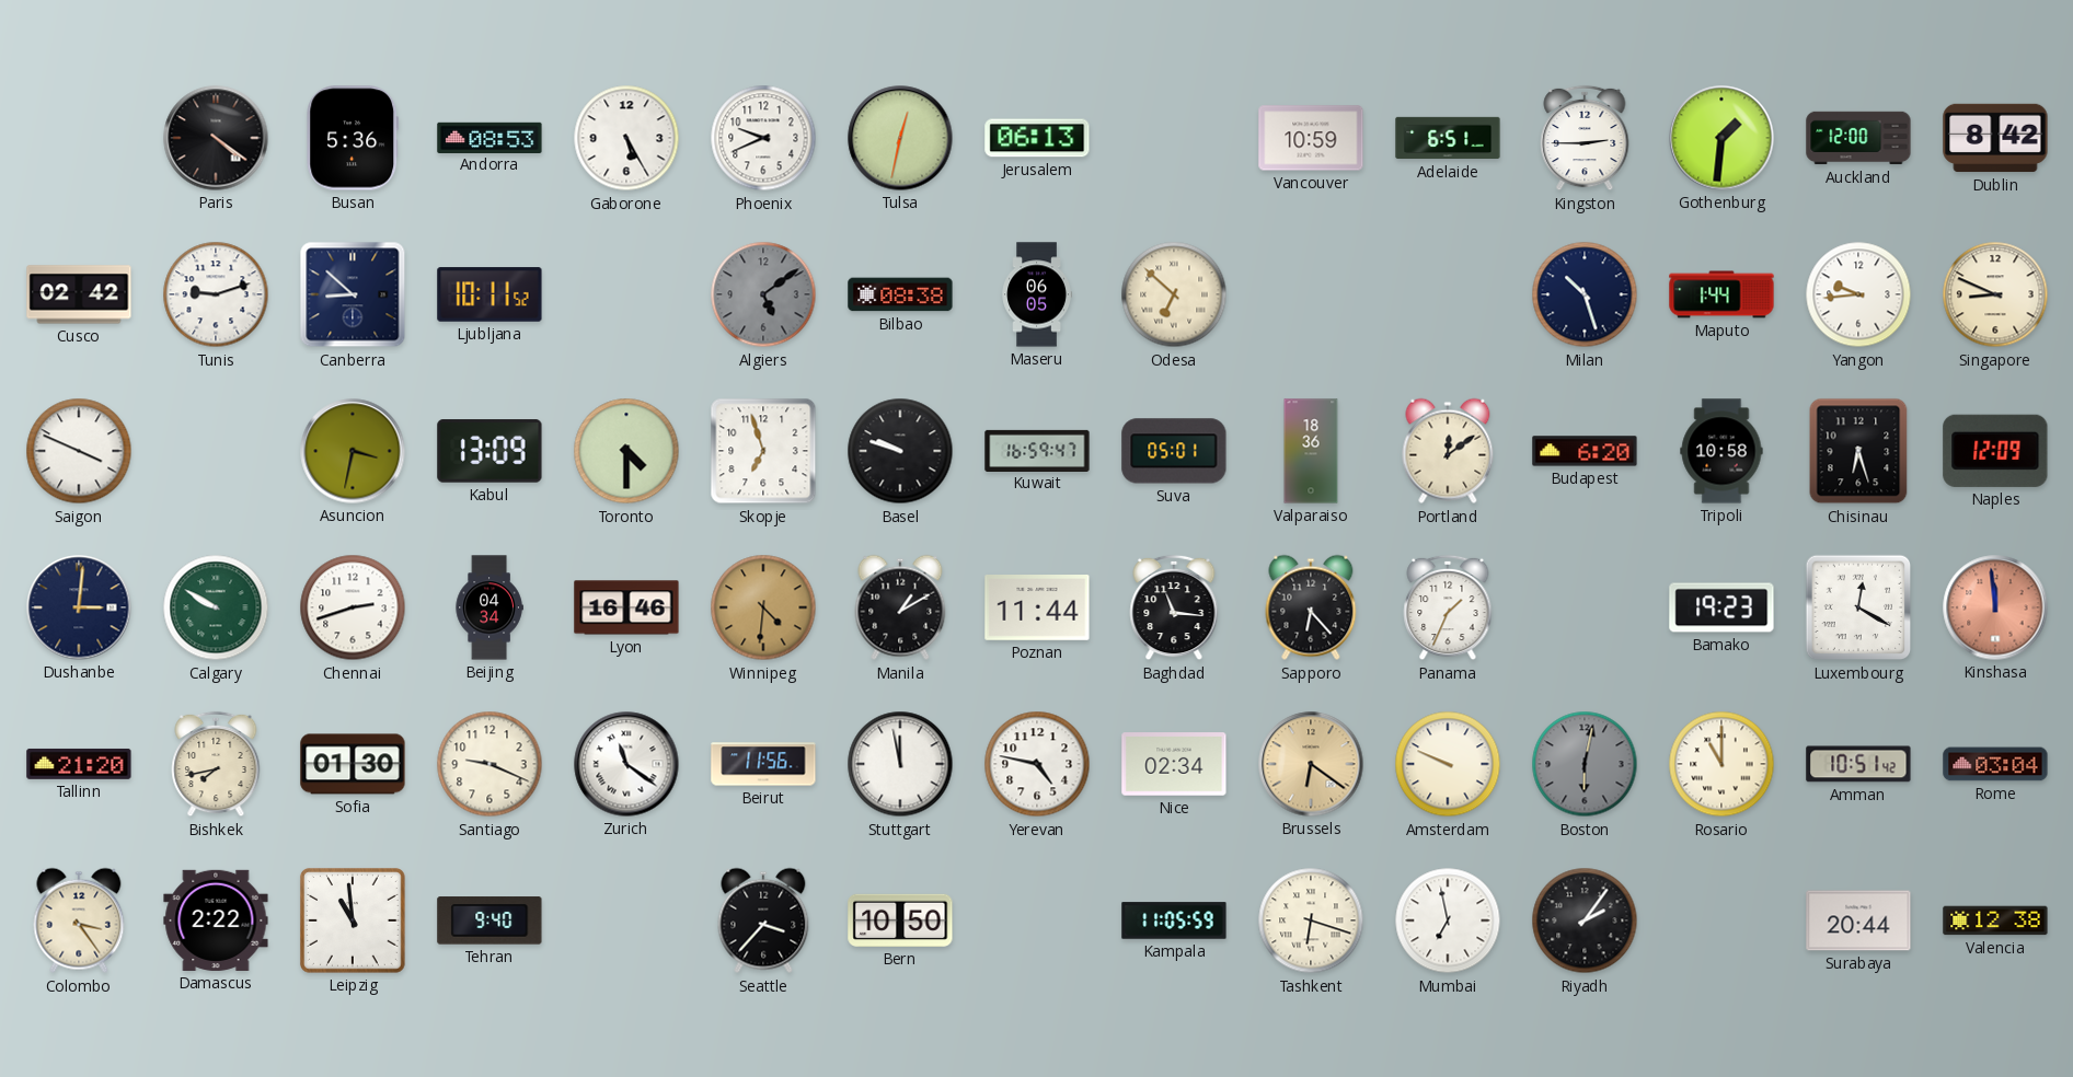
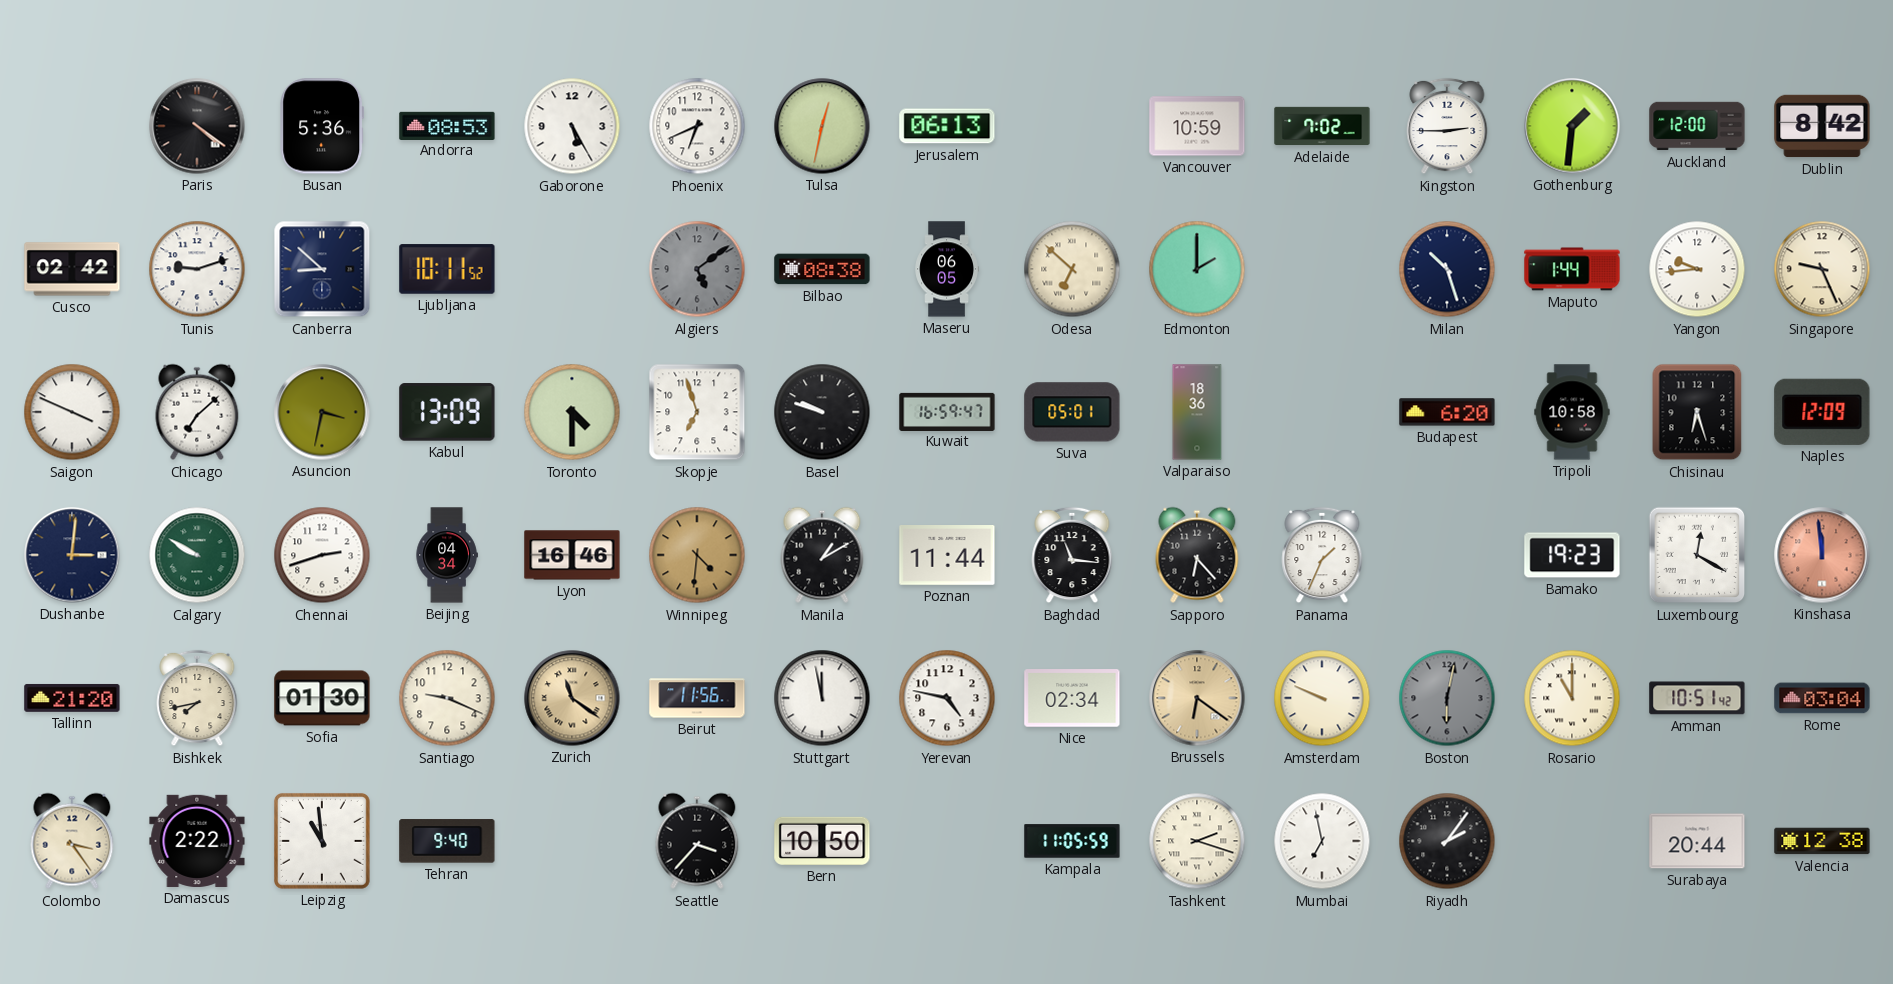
Phoenix: 9:41 -> 6:41
Adelaide: 6:51 -> 7:02
Edmonton: none -> 2:00
Singapore: 8:49 -> 9:26
Chicago: none -> 7:08
Portland: 12:09 -> none
Zurich dial: white -> champagne
Tashkent: 6:18 -> 2:18
